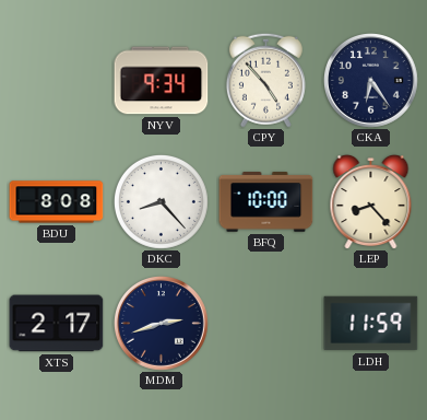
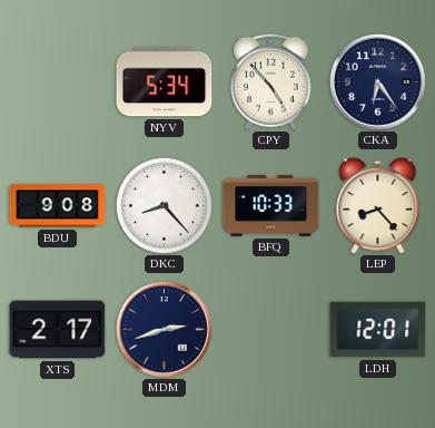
NYV: 9:34 -> 5:34
BDU: 8:08 -> 9:08
BFQ: 10:00 -> 10:33
LDH: 11:59 -> 12:01
